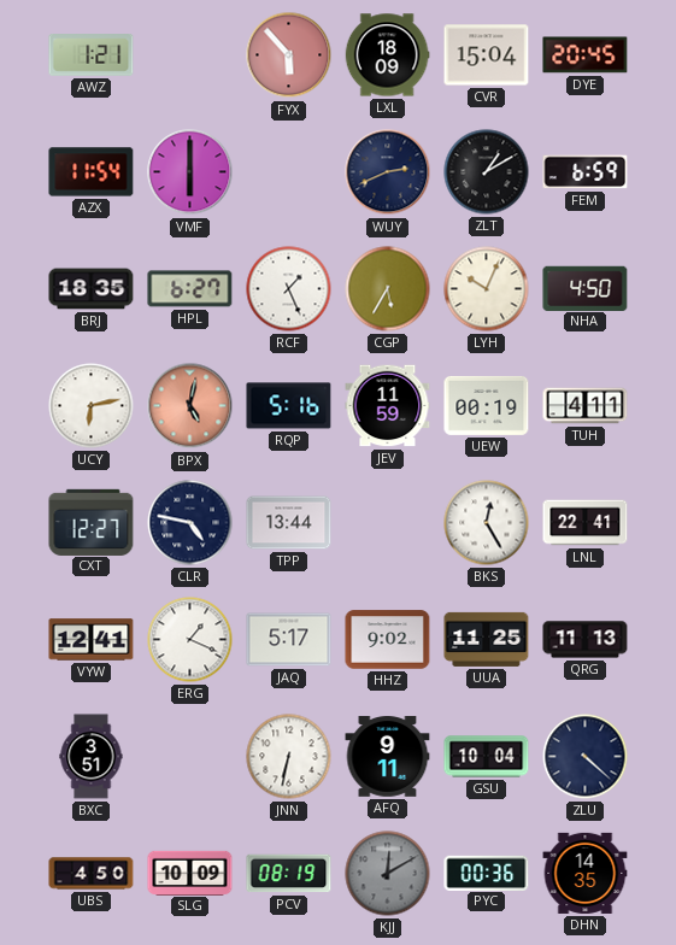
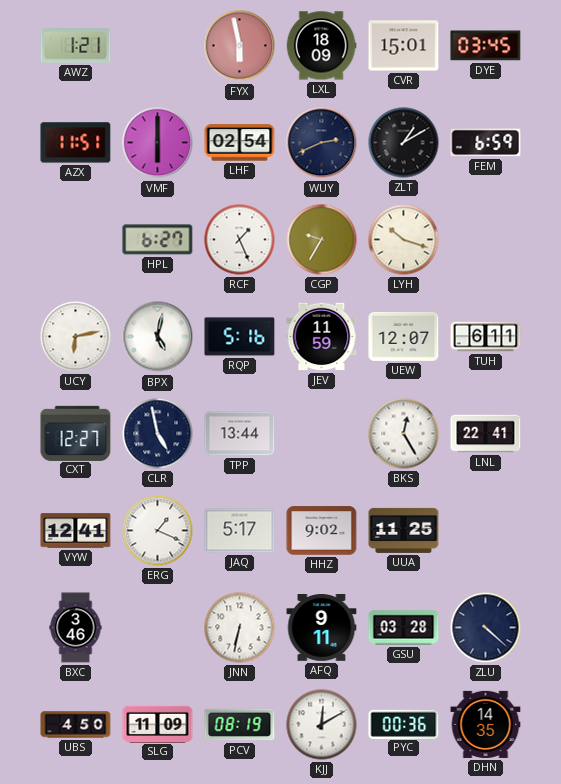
FYX: 5:53 -> 5:58
CVR: 15:04 -> 15:01
DYE: 20:45 -> 03:45
AZX: 11:54 -> 11:51
LHF: none -> 02:54
BRJ: 18:35 -> none
CGP: 5:35 -> 9:35
LYH: 10:04 -> 10:18
NHA: 4:50 -> none
BPX dial: salmon -> white
UEW: 00:19 -> 12:07
TUH: 4:11 -> 6:11
CLR: 4:47 -> 4:58
QRG: 11:13 -> none
BXC: 3:51 -> 3:46
GSU: 10:04 -> 03:28
SLG: 10:09 -> 11:09
KJJ dial: grey -> white
